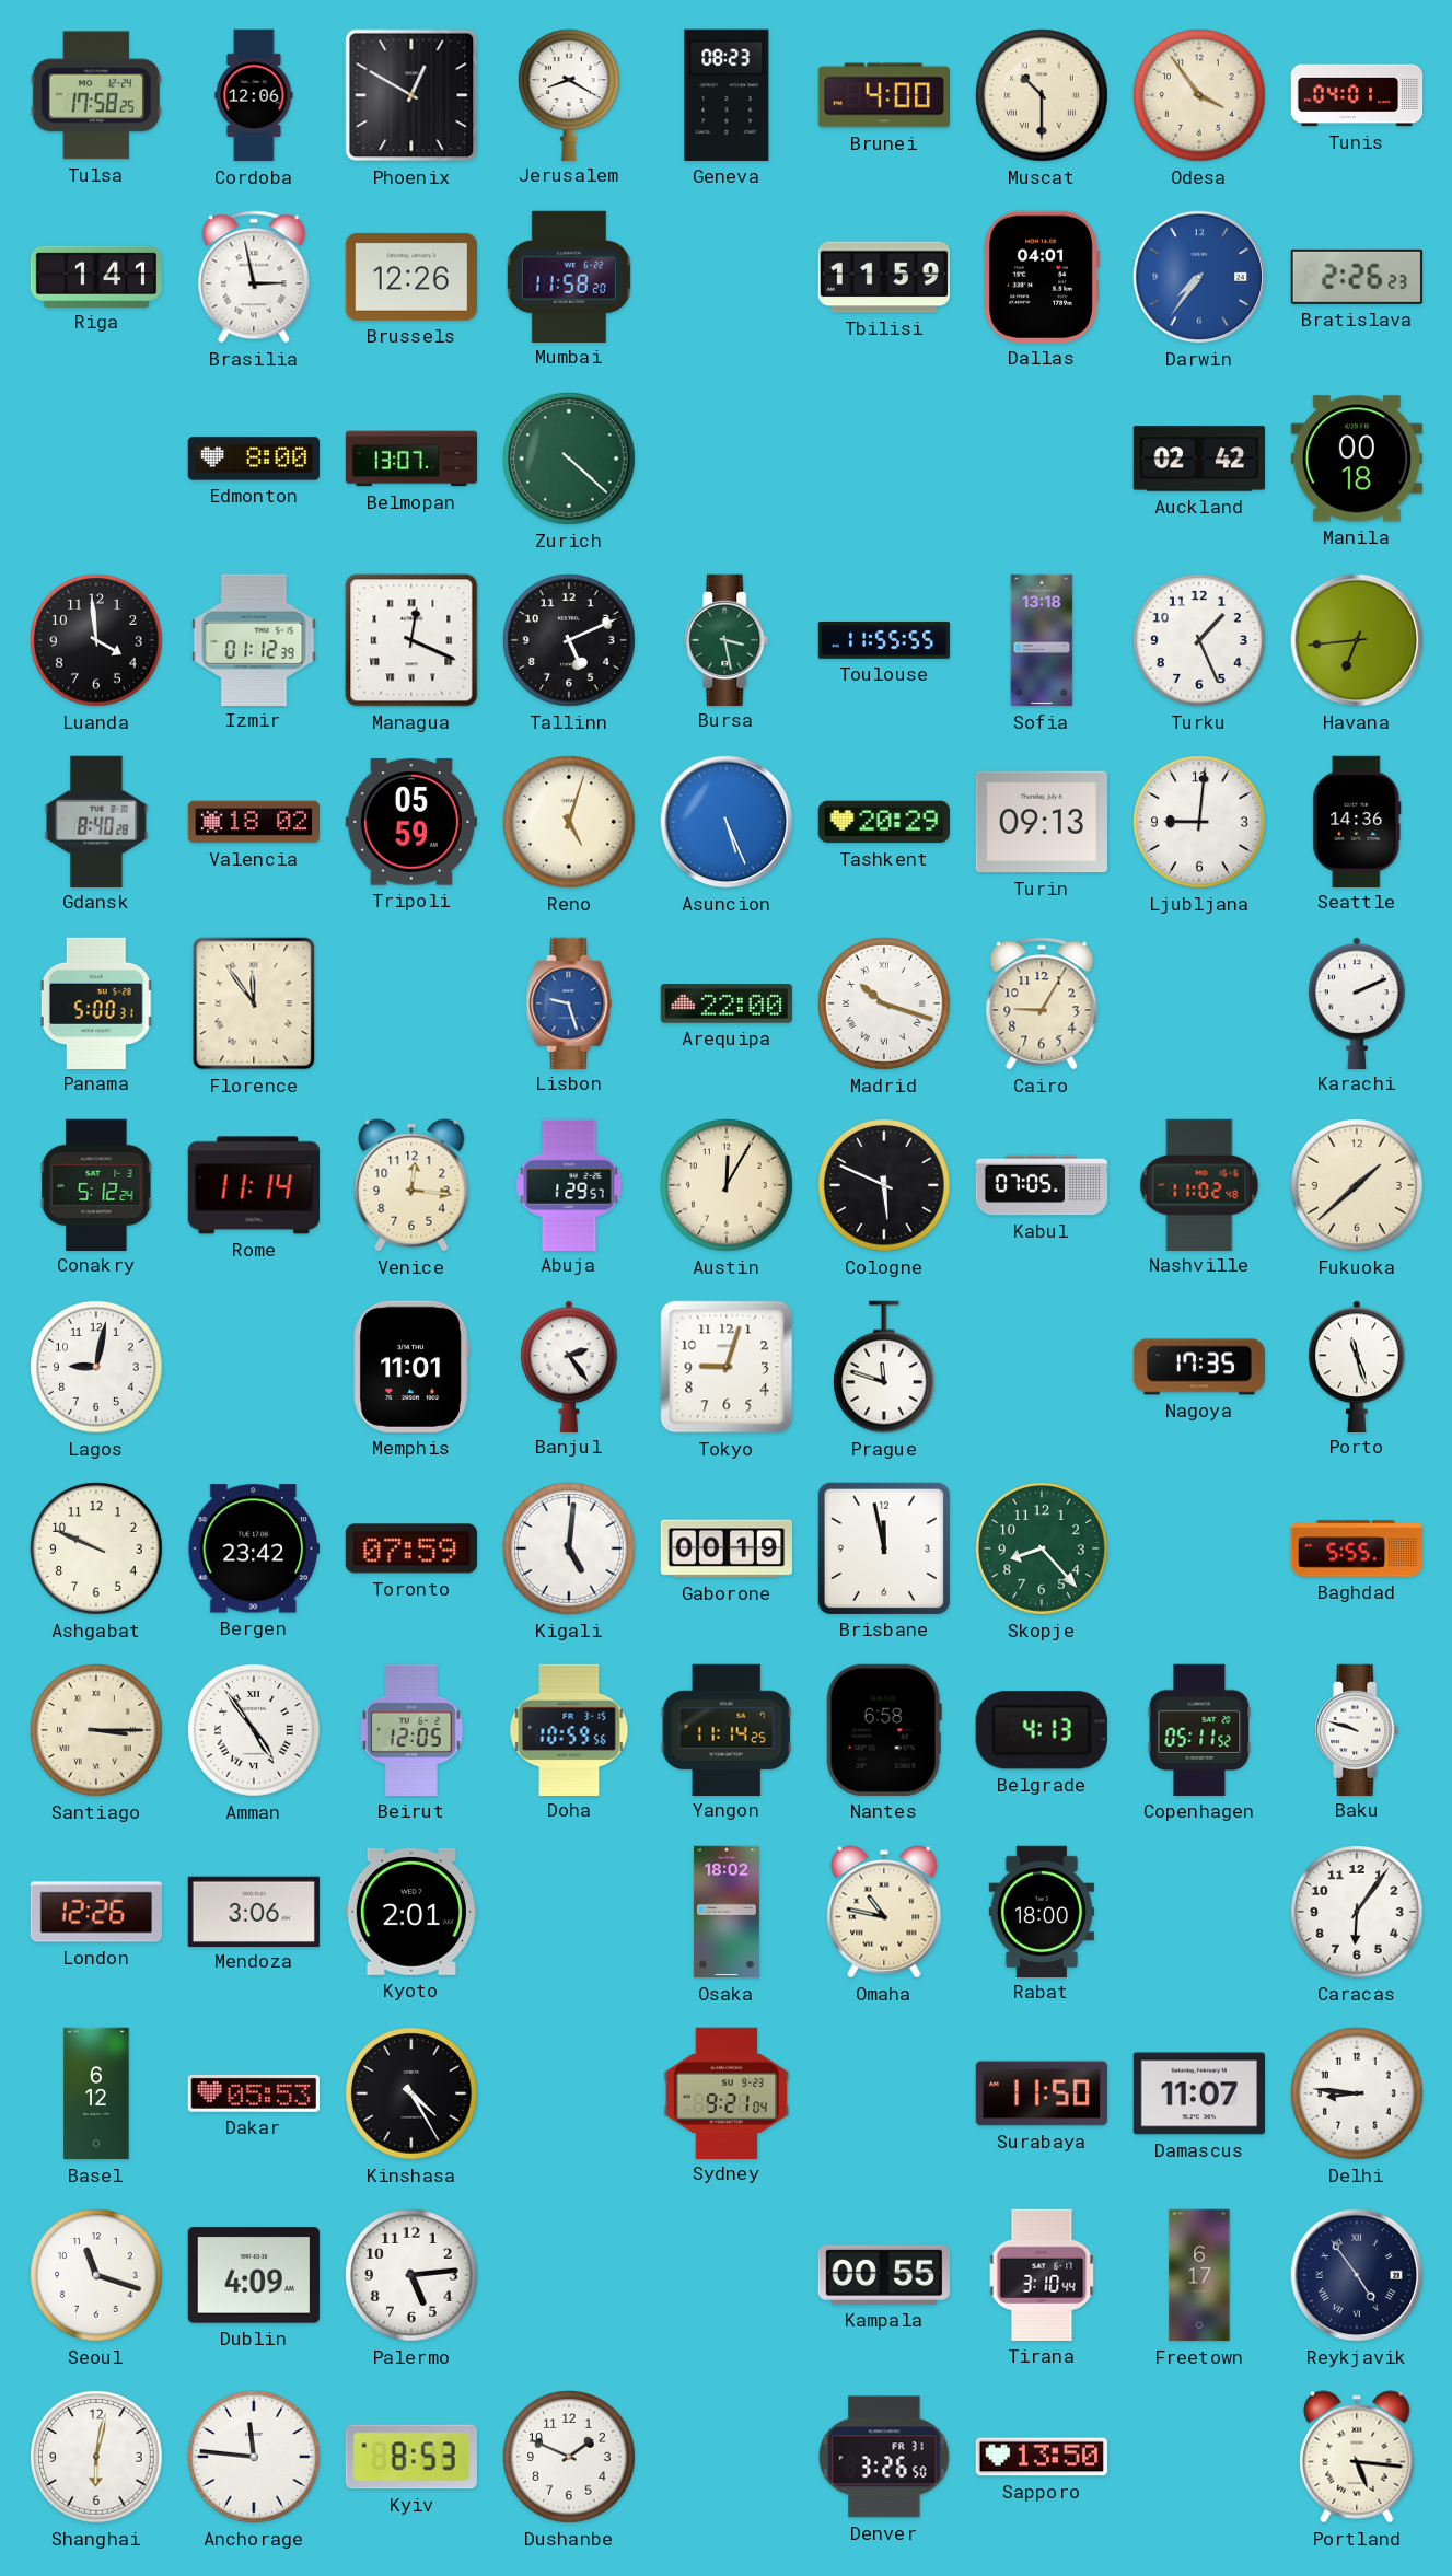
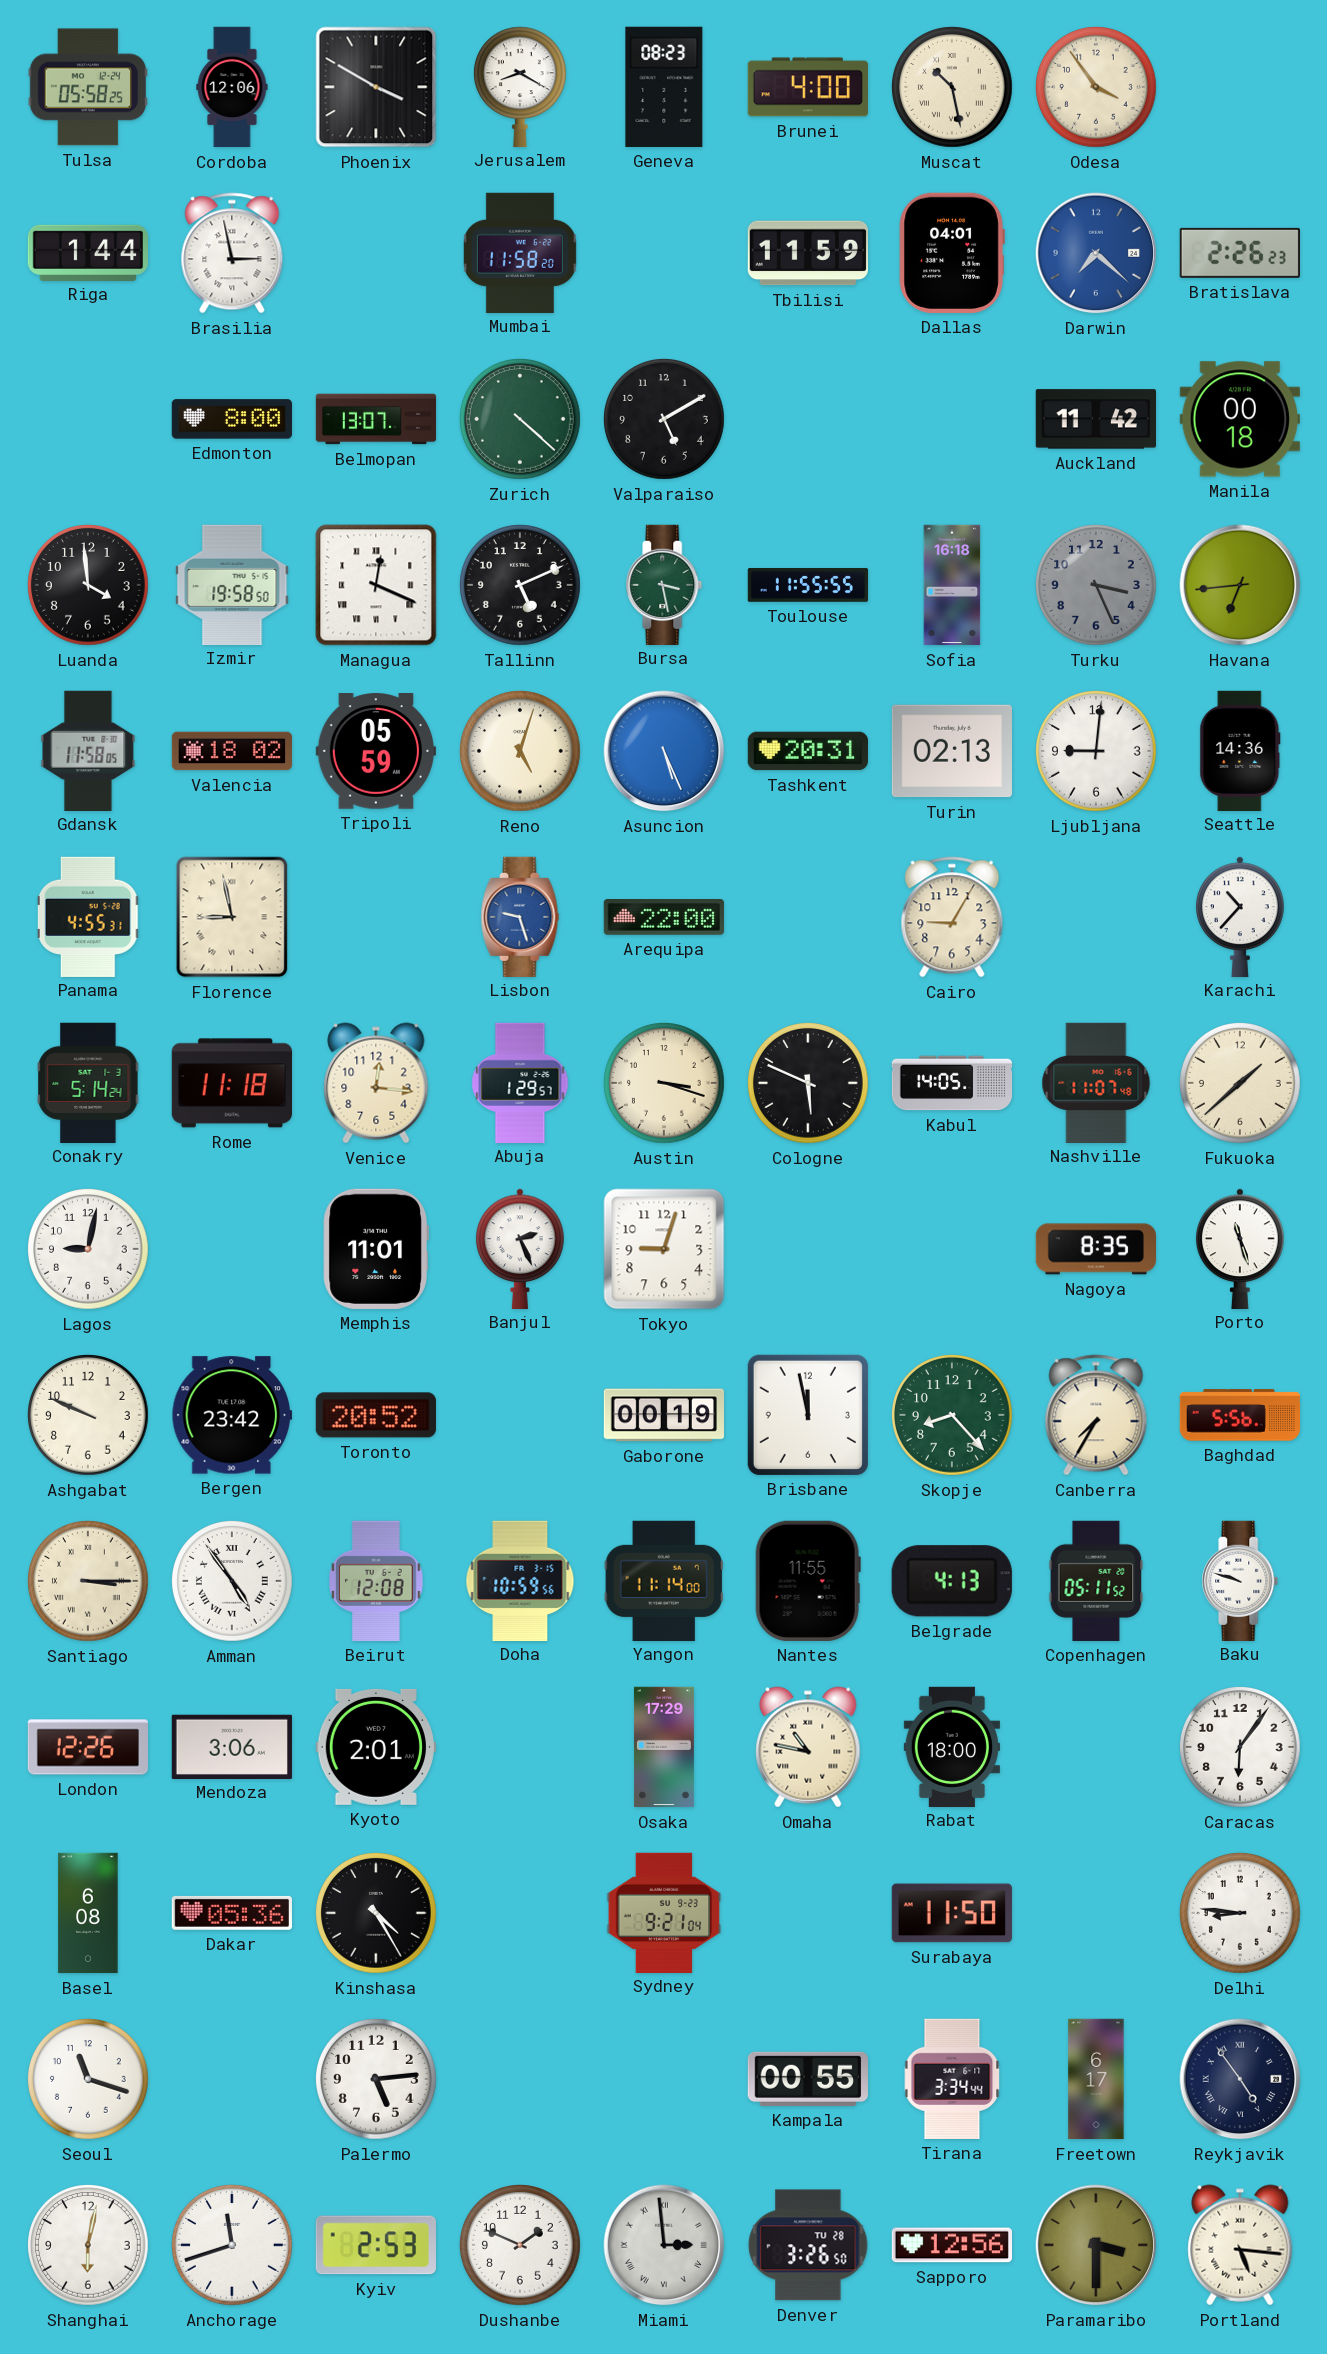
Tulsa: 17:58 -> 05:58
Phoenix: 12:50 -> 3:50
Muscat: 10:30 -> 10:28
Tunis: 04:01 -> none
Riga: 1:41 -> 1:44
Brussels: 12:26 -> none
Darwin: 7:36 -> 7:22
Valparaiso: none -> 5:10
Auckland: 02:42 -> 11:42
Izmir: 01:12 -> 19:58
Sofia: 13:18 -> 16:18
Turku: 1:26 -> 3:26
Turku dial: white -> grey
Gdansk: 8:40 -> 11:58
Tashkent: 20:29 -> 20:31
Turin: 09:13 -> 02:13
Panama: 5:00 -> 4:55
Florence: 11:54 -> 8:58
Madrid: 10:18 -> none
Karachi: 2:11 -> 10:37
Conakry: 5:12 -> 5:14
Rome: 11:14 -> 11:18
Austin: 12:05 -> 3:18
Kabul: 07:05 -> 14:05
Nashville: 11:02 -> 11:07
Banjul: 2:24 -> 2:26
Prague: 11:48 -> none
Nagoya: 17:35 -> 8:35
Toronto: 07:59 -> 20:52
Kigali: 5:01 -> none
Canberra: none -> 7:35
Baghdad: 5:55 -> 5:56
Beirut: 12:05 -> 12:08
Yangon: 11:14:25 -> 11:14:00
Nantes: 6:58 -> 11:55
Osaka: 18:02 -> 17:29
Basel: 6:12 -> 6:08
Dakar: 05:53 -> 05:36
Damascus: 11:07 -> none
Dublin: 4:09 -> none
Tirana: 3:10 -> 3:34
Anchorage: 11:46 -> 11:42
Kyiv: 8:53 -> 2:53
Miami: none -> 2:59
Denver date: FR 31 -> TU 28
Sapporo: 13:50 -> 12:56
Paramaribo: none -> 3:30
